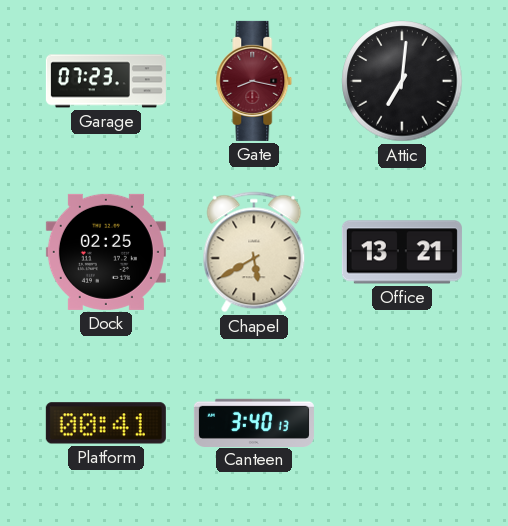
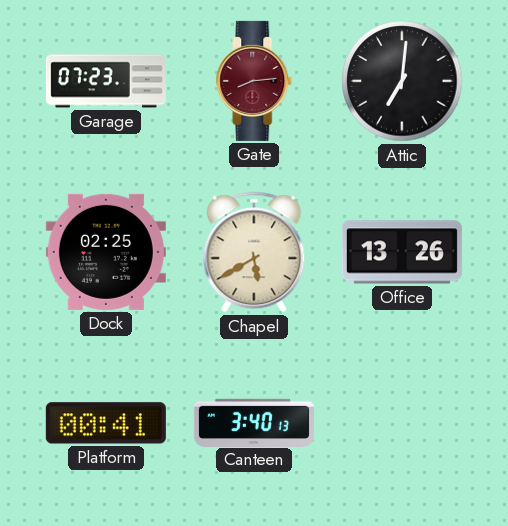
Gate: 8:17 -> 8:14
Office: 13:21 -> 13:26
